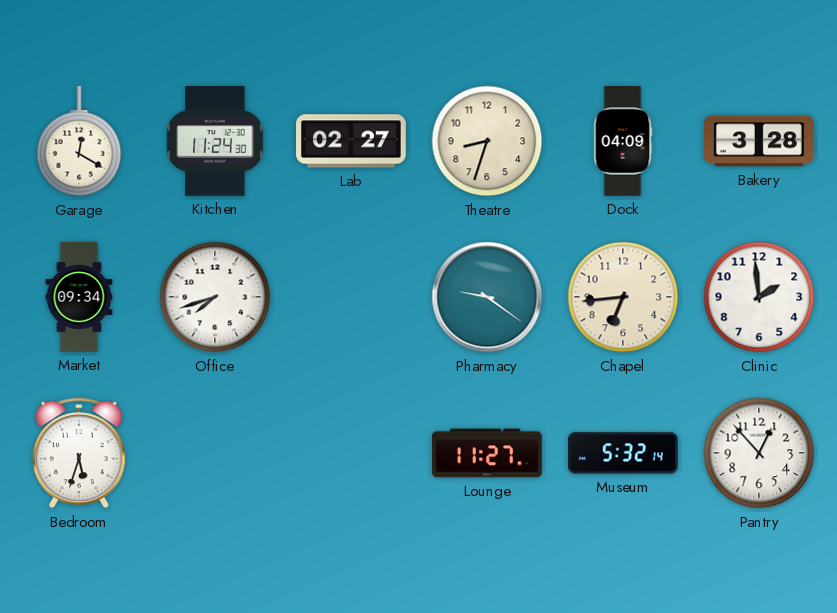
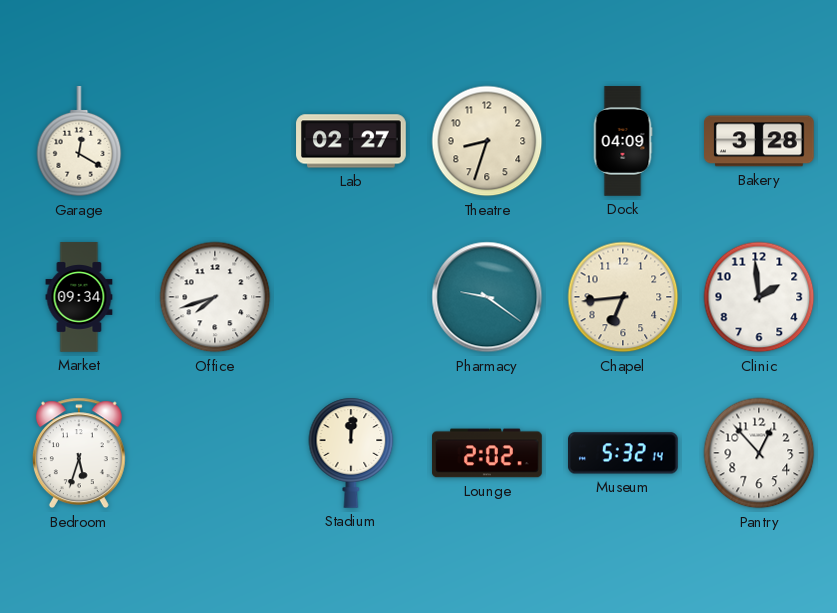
Kitchen: 11:24 -> none
Stadium: none -> 12:01
Lounge: 11:27 -> 2:02
